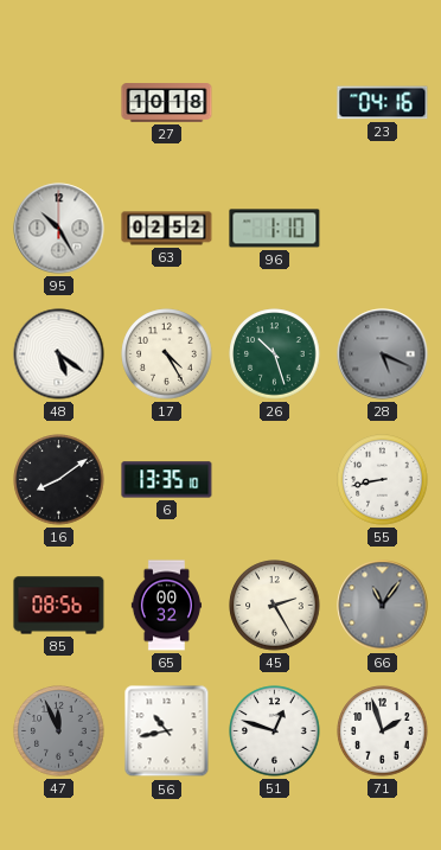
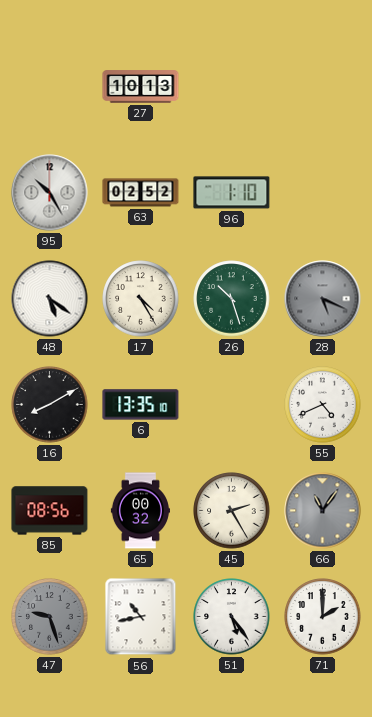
27: 10:18 -> 10:13
23: 04:16 -> none
16: 8:09 -> 8:10
55: 8:43 -> 4:41
47: 11:56 -> 9:27
51: 12:48 -> 5:24
71: 1:57 -> 2:00
